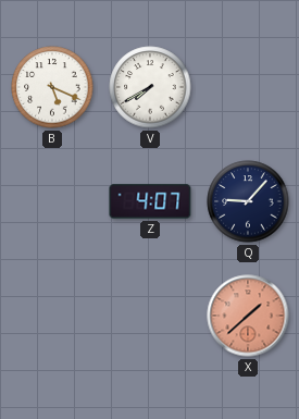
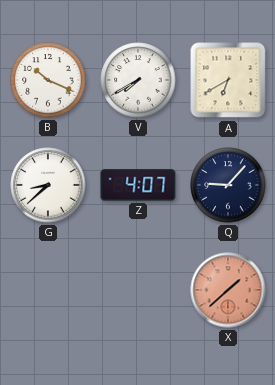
B: 5:19 -> 10:19
A: none -> 6:40
G: none -> 8:38
